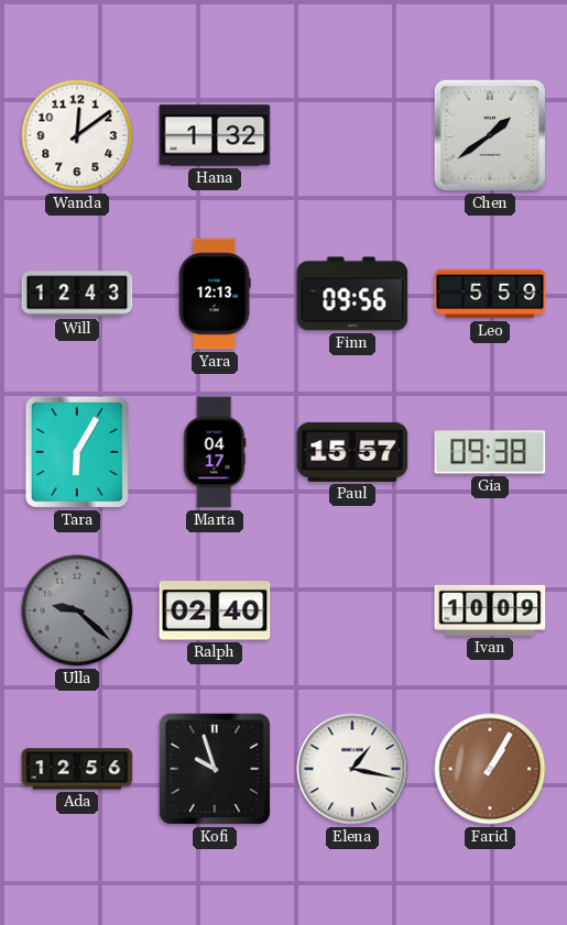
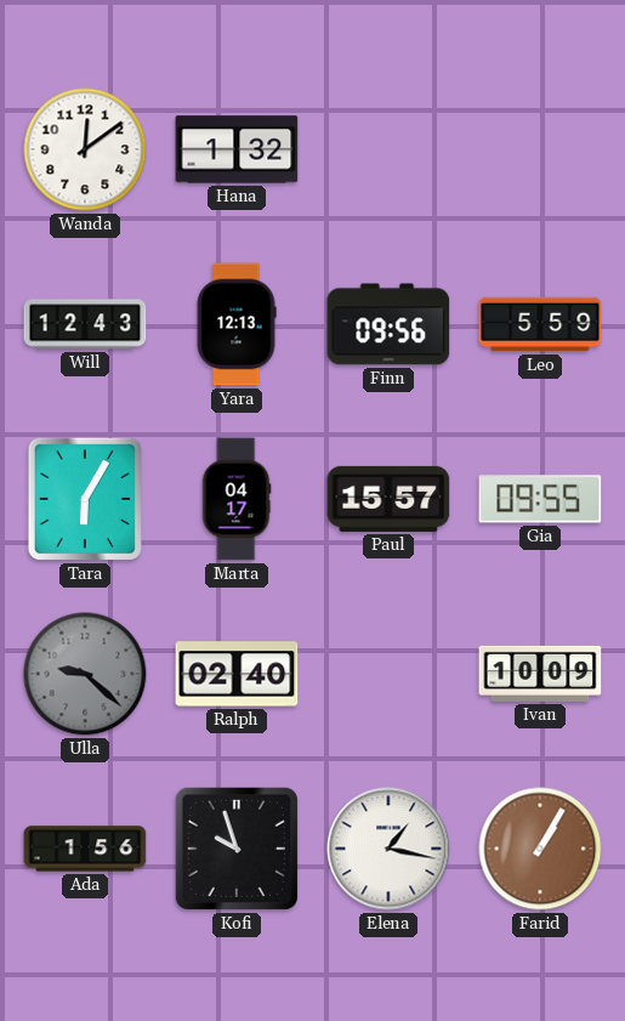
Chen: 1:39 -> none
Gia: 09:38 -> 09:55
Ada: 12:56 -> 1:56
